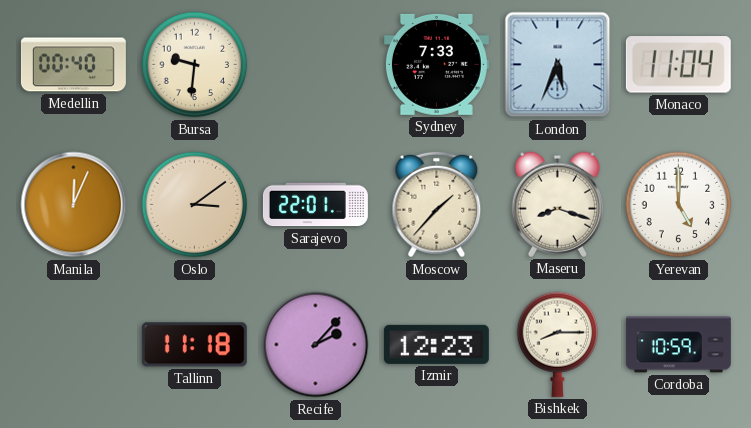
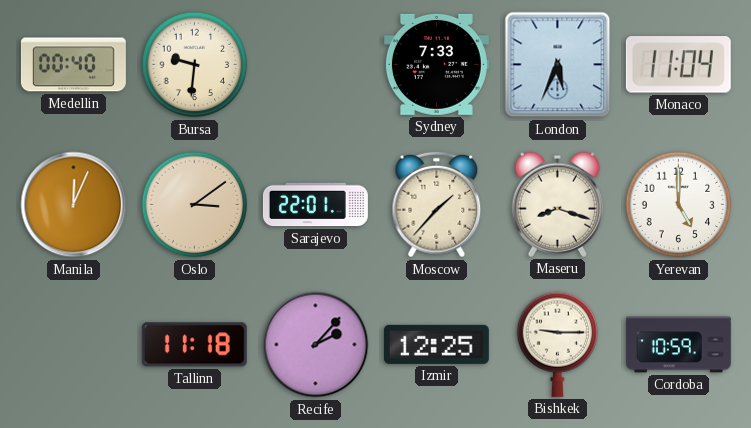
Izmir: 12:23 -> 12:25
Bishkek: 8:15 -> 9:15
